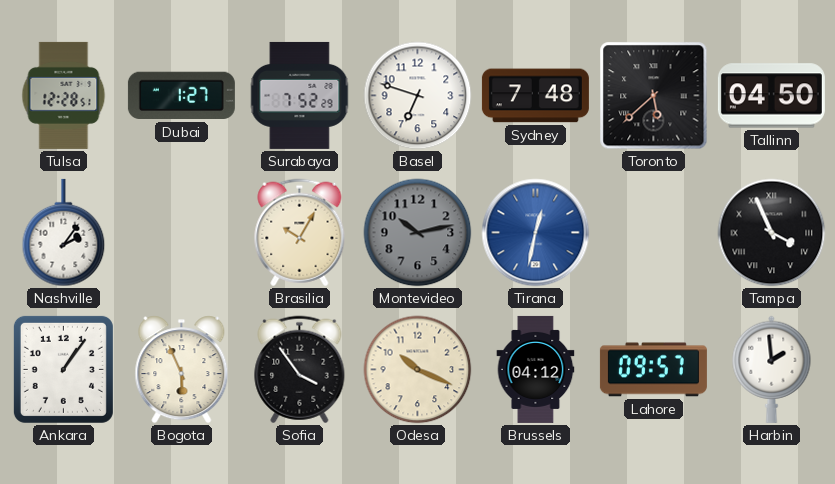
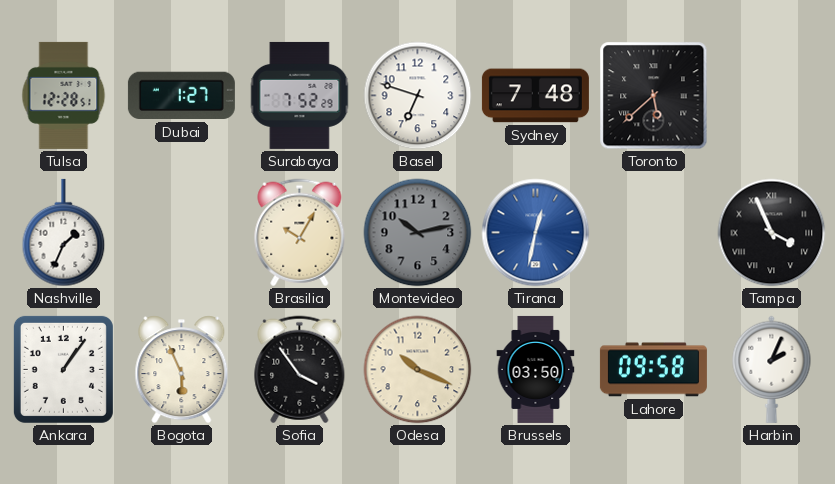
Tallinn: 04:50 -> none
Nashville: 2:06 -> 1:34
Brussels: 04:12 -> 03:50
Lahore: 09:57 -> 09:58
Harbin: 1:59 -> 2:04
